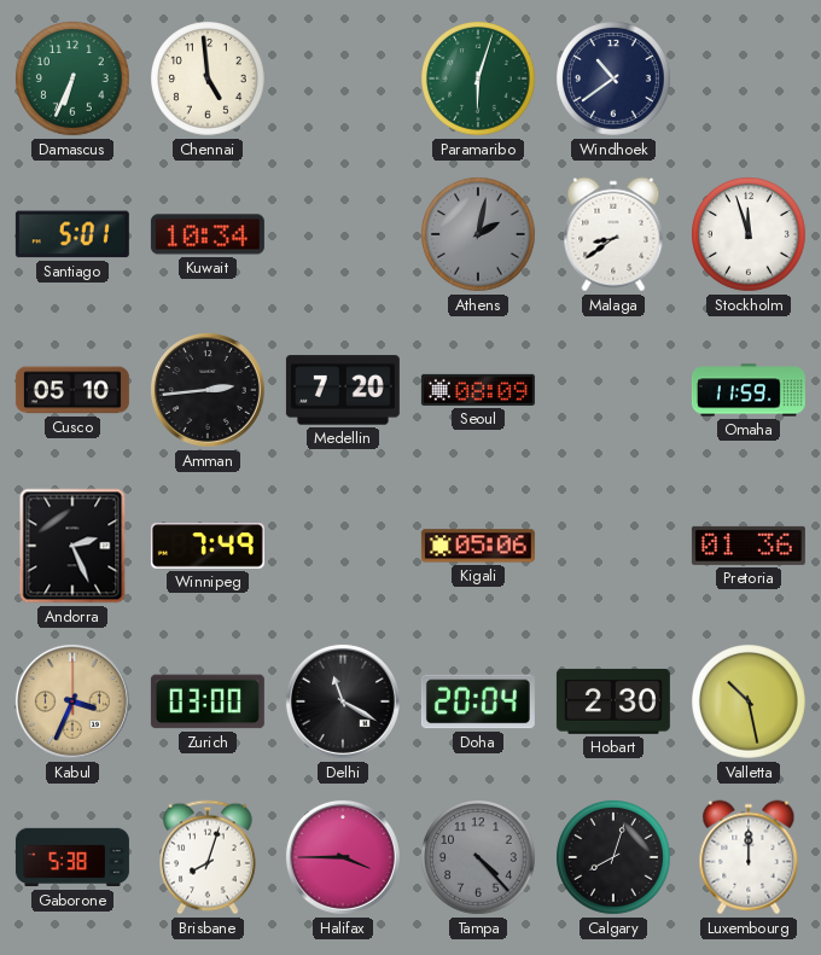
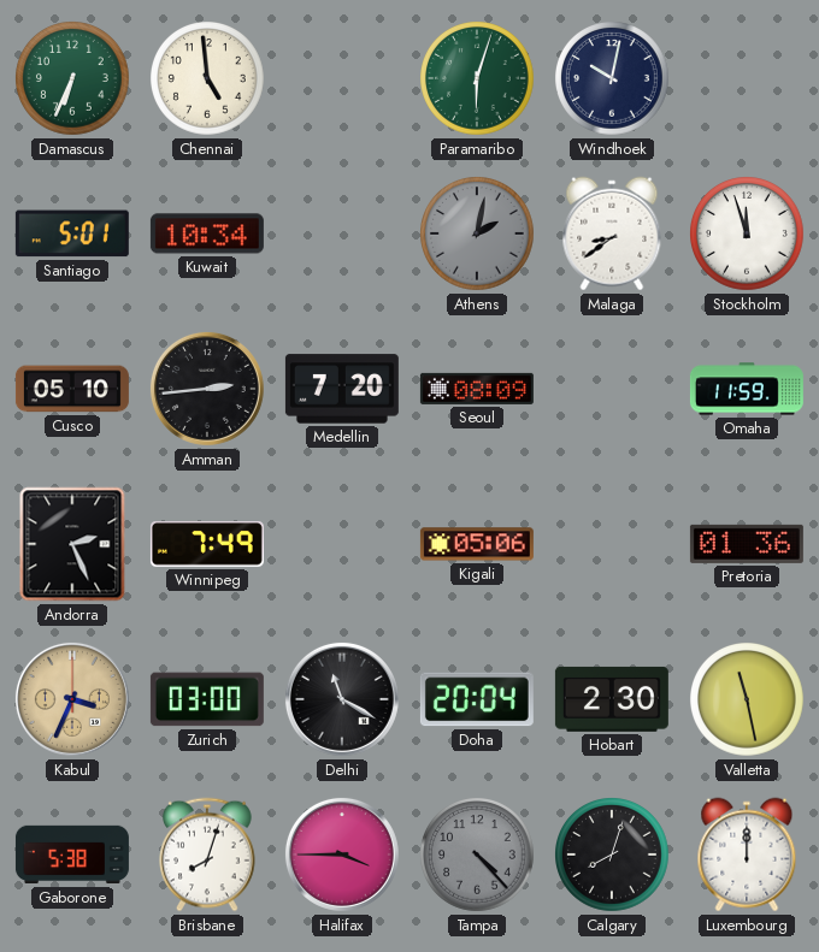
Windhoek: 10:39 -> 10:02
Valletta: 10:28 -> 11:28
